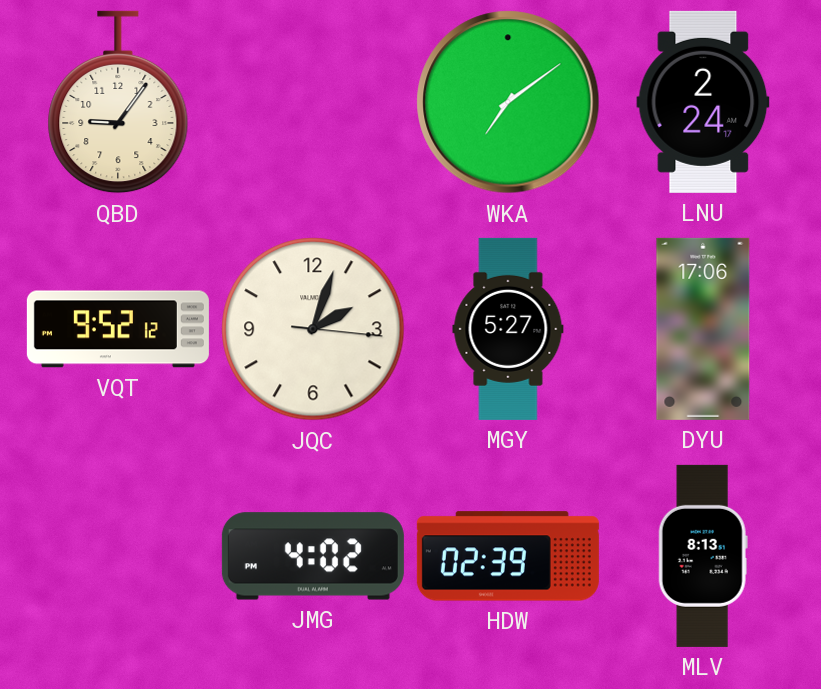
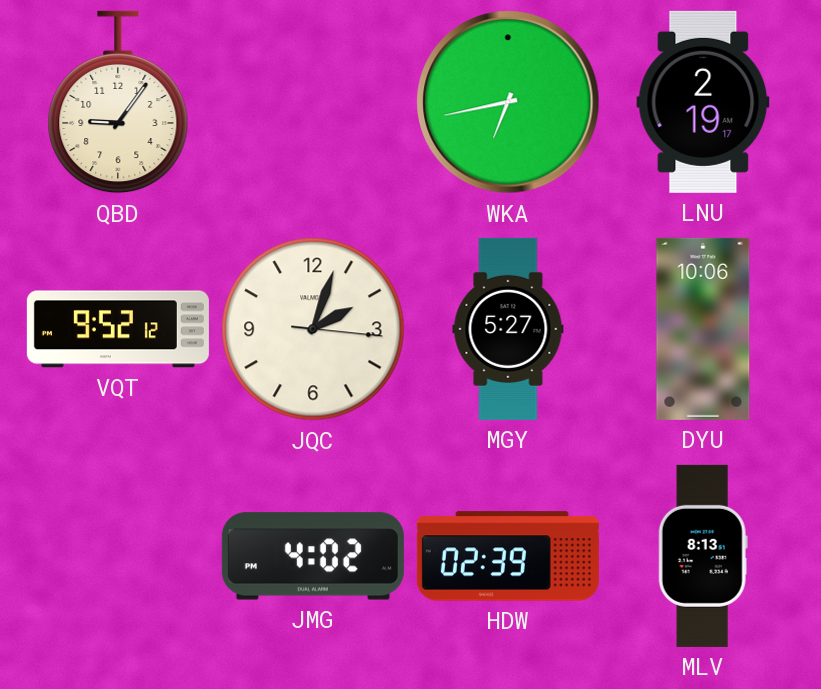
WKA: 7:09 -> 6:43
LNU: 2:24 -> 2:19
DYU: 17:06 -> 10:06
